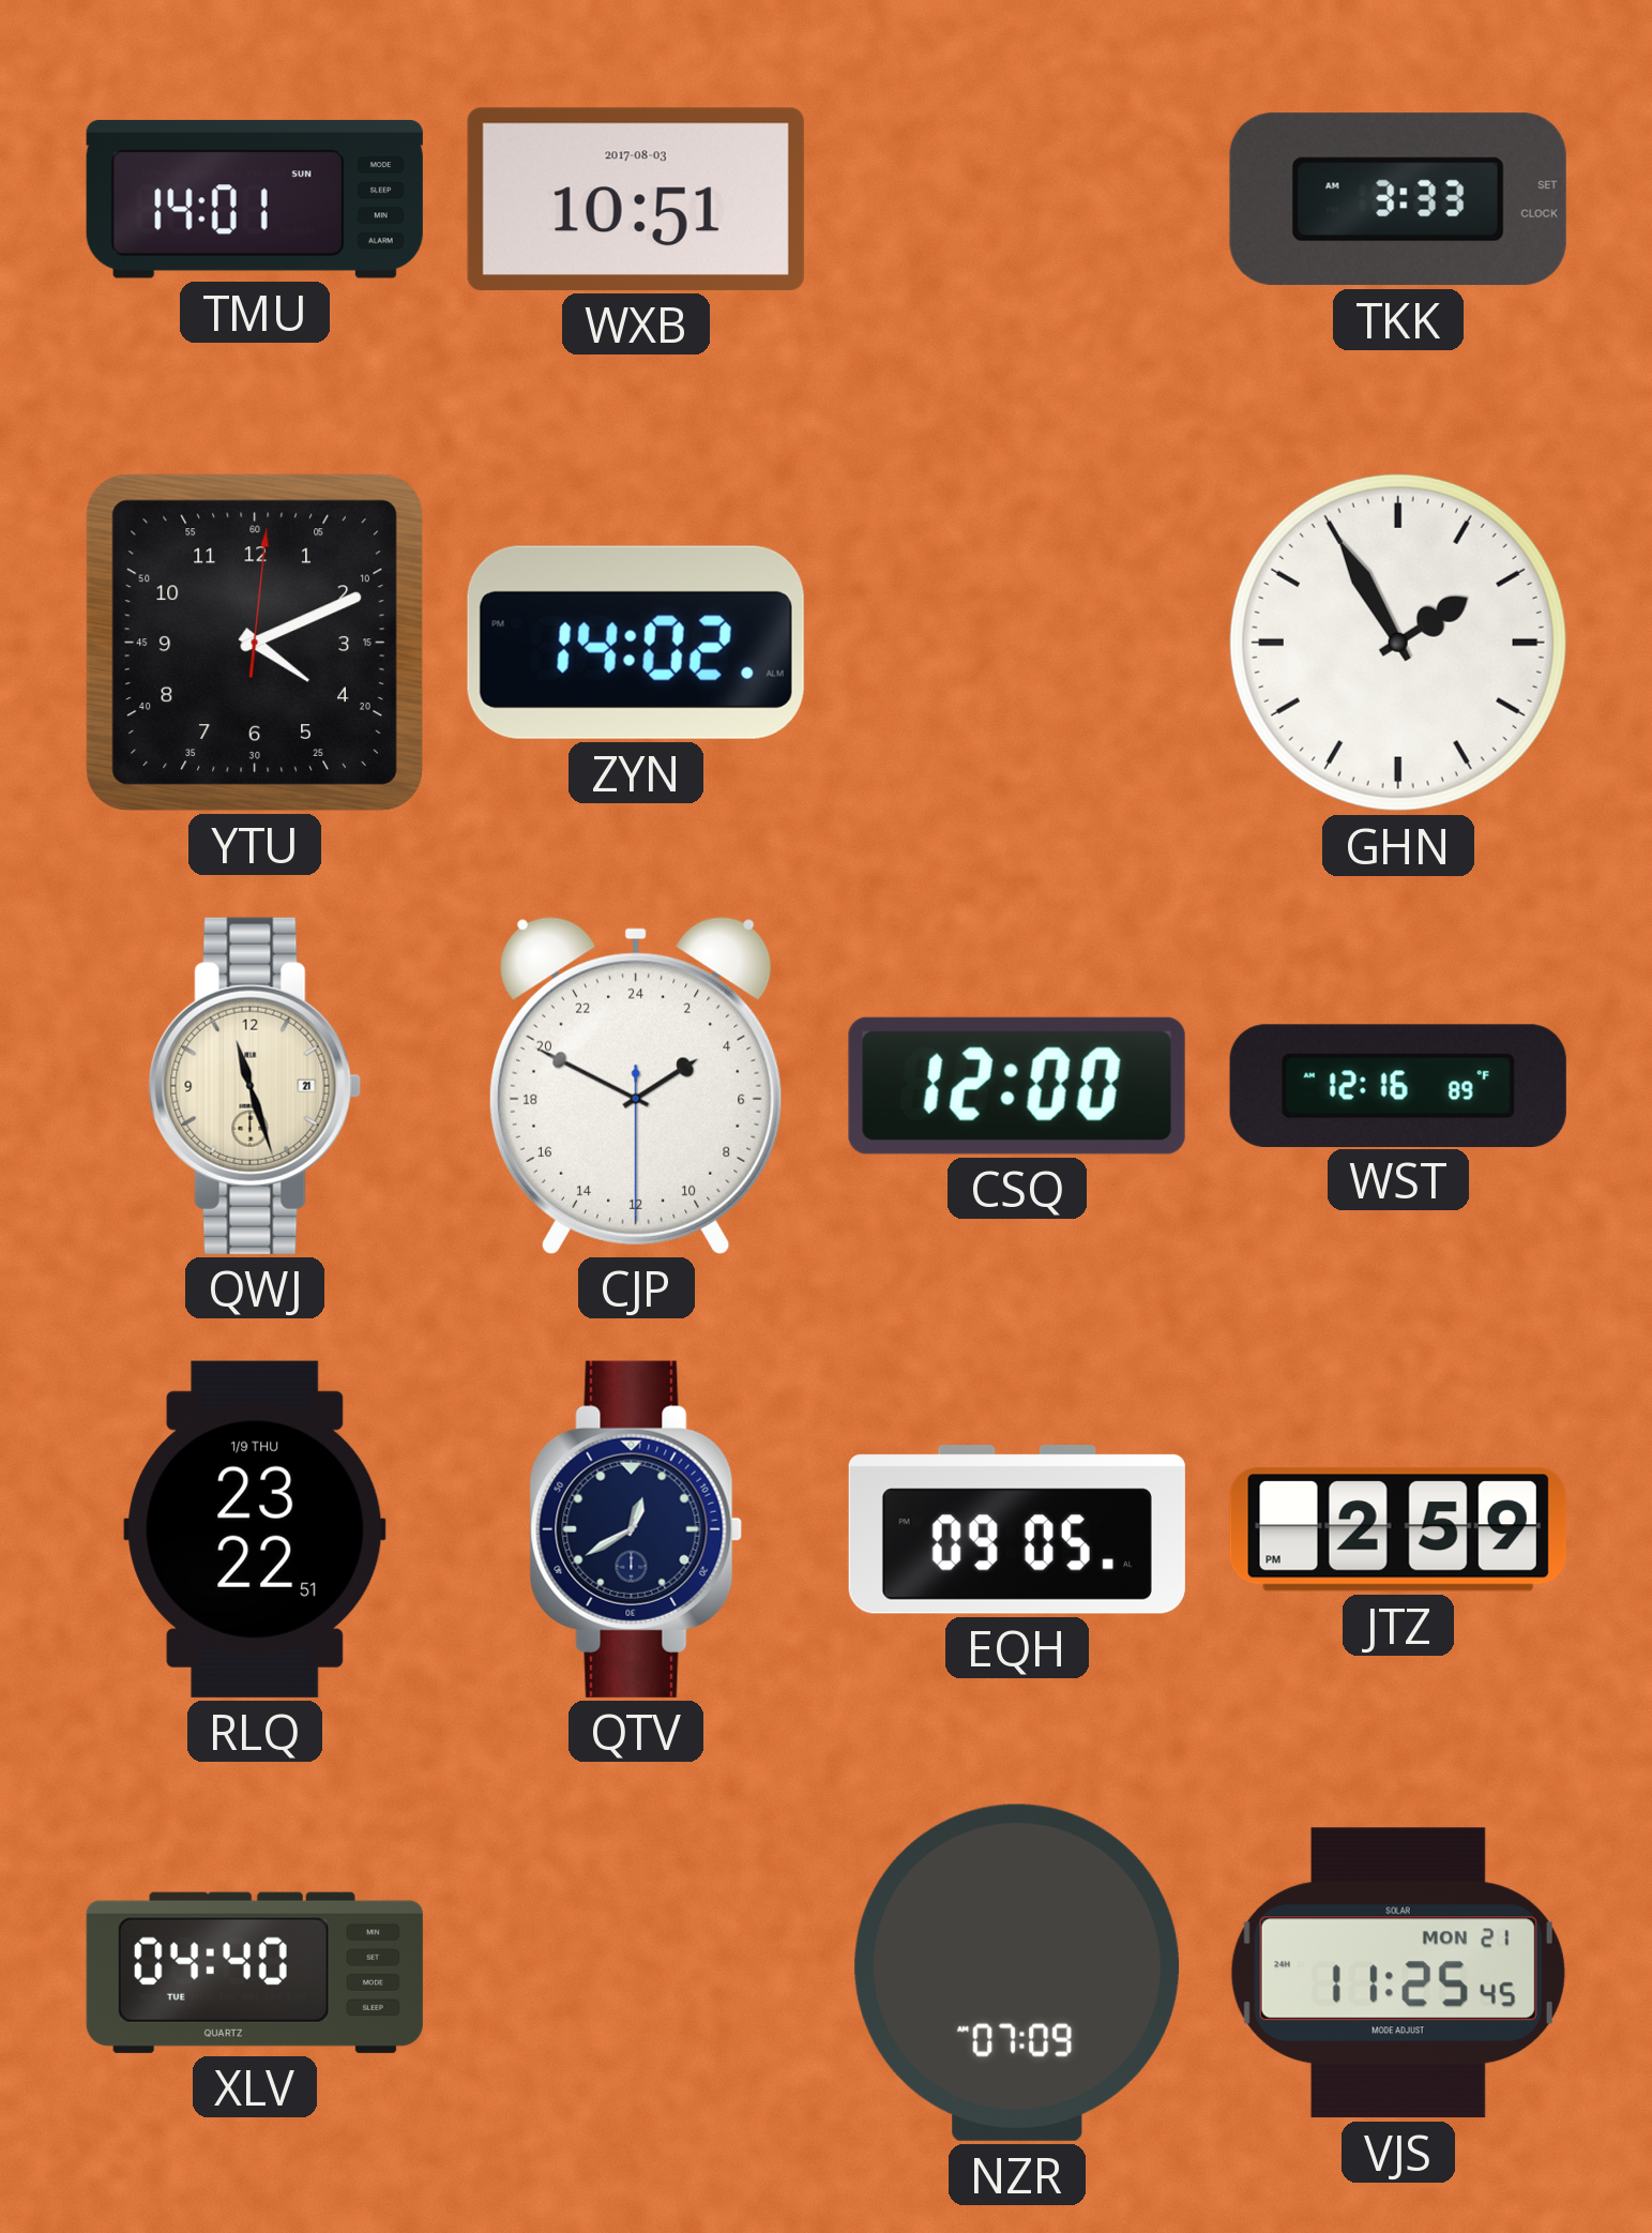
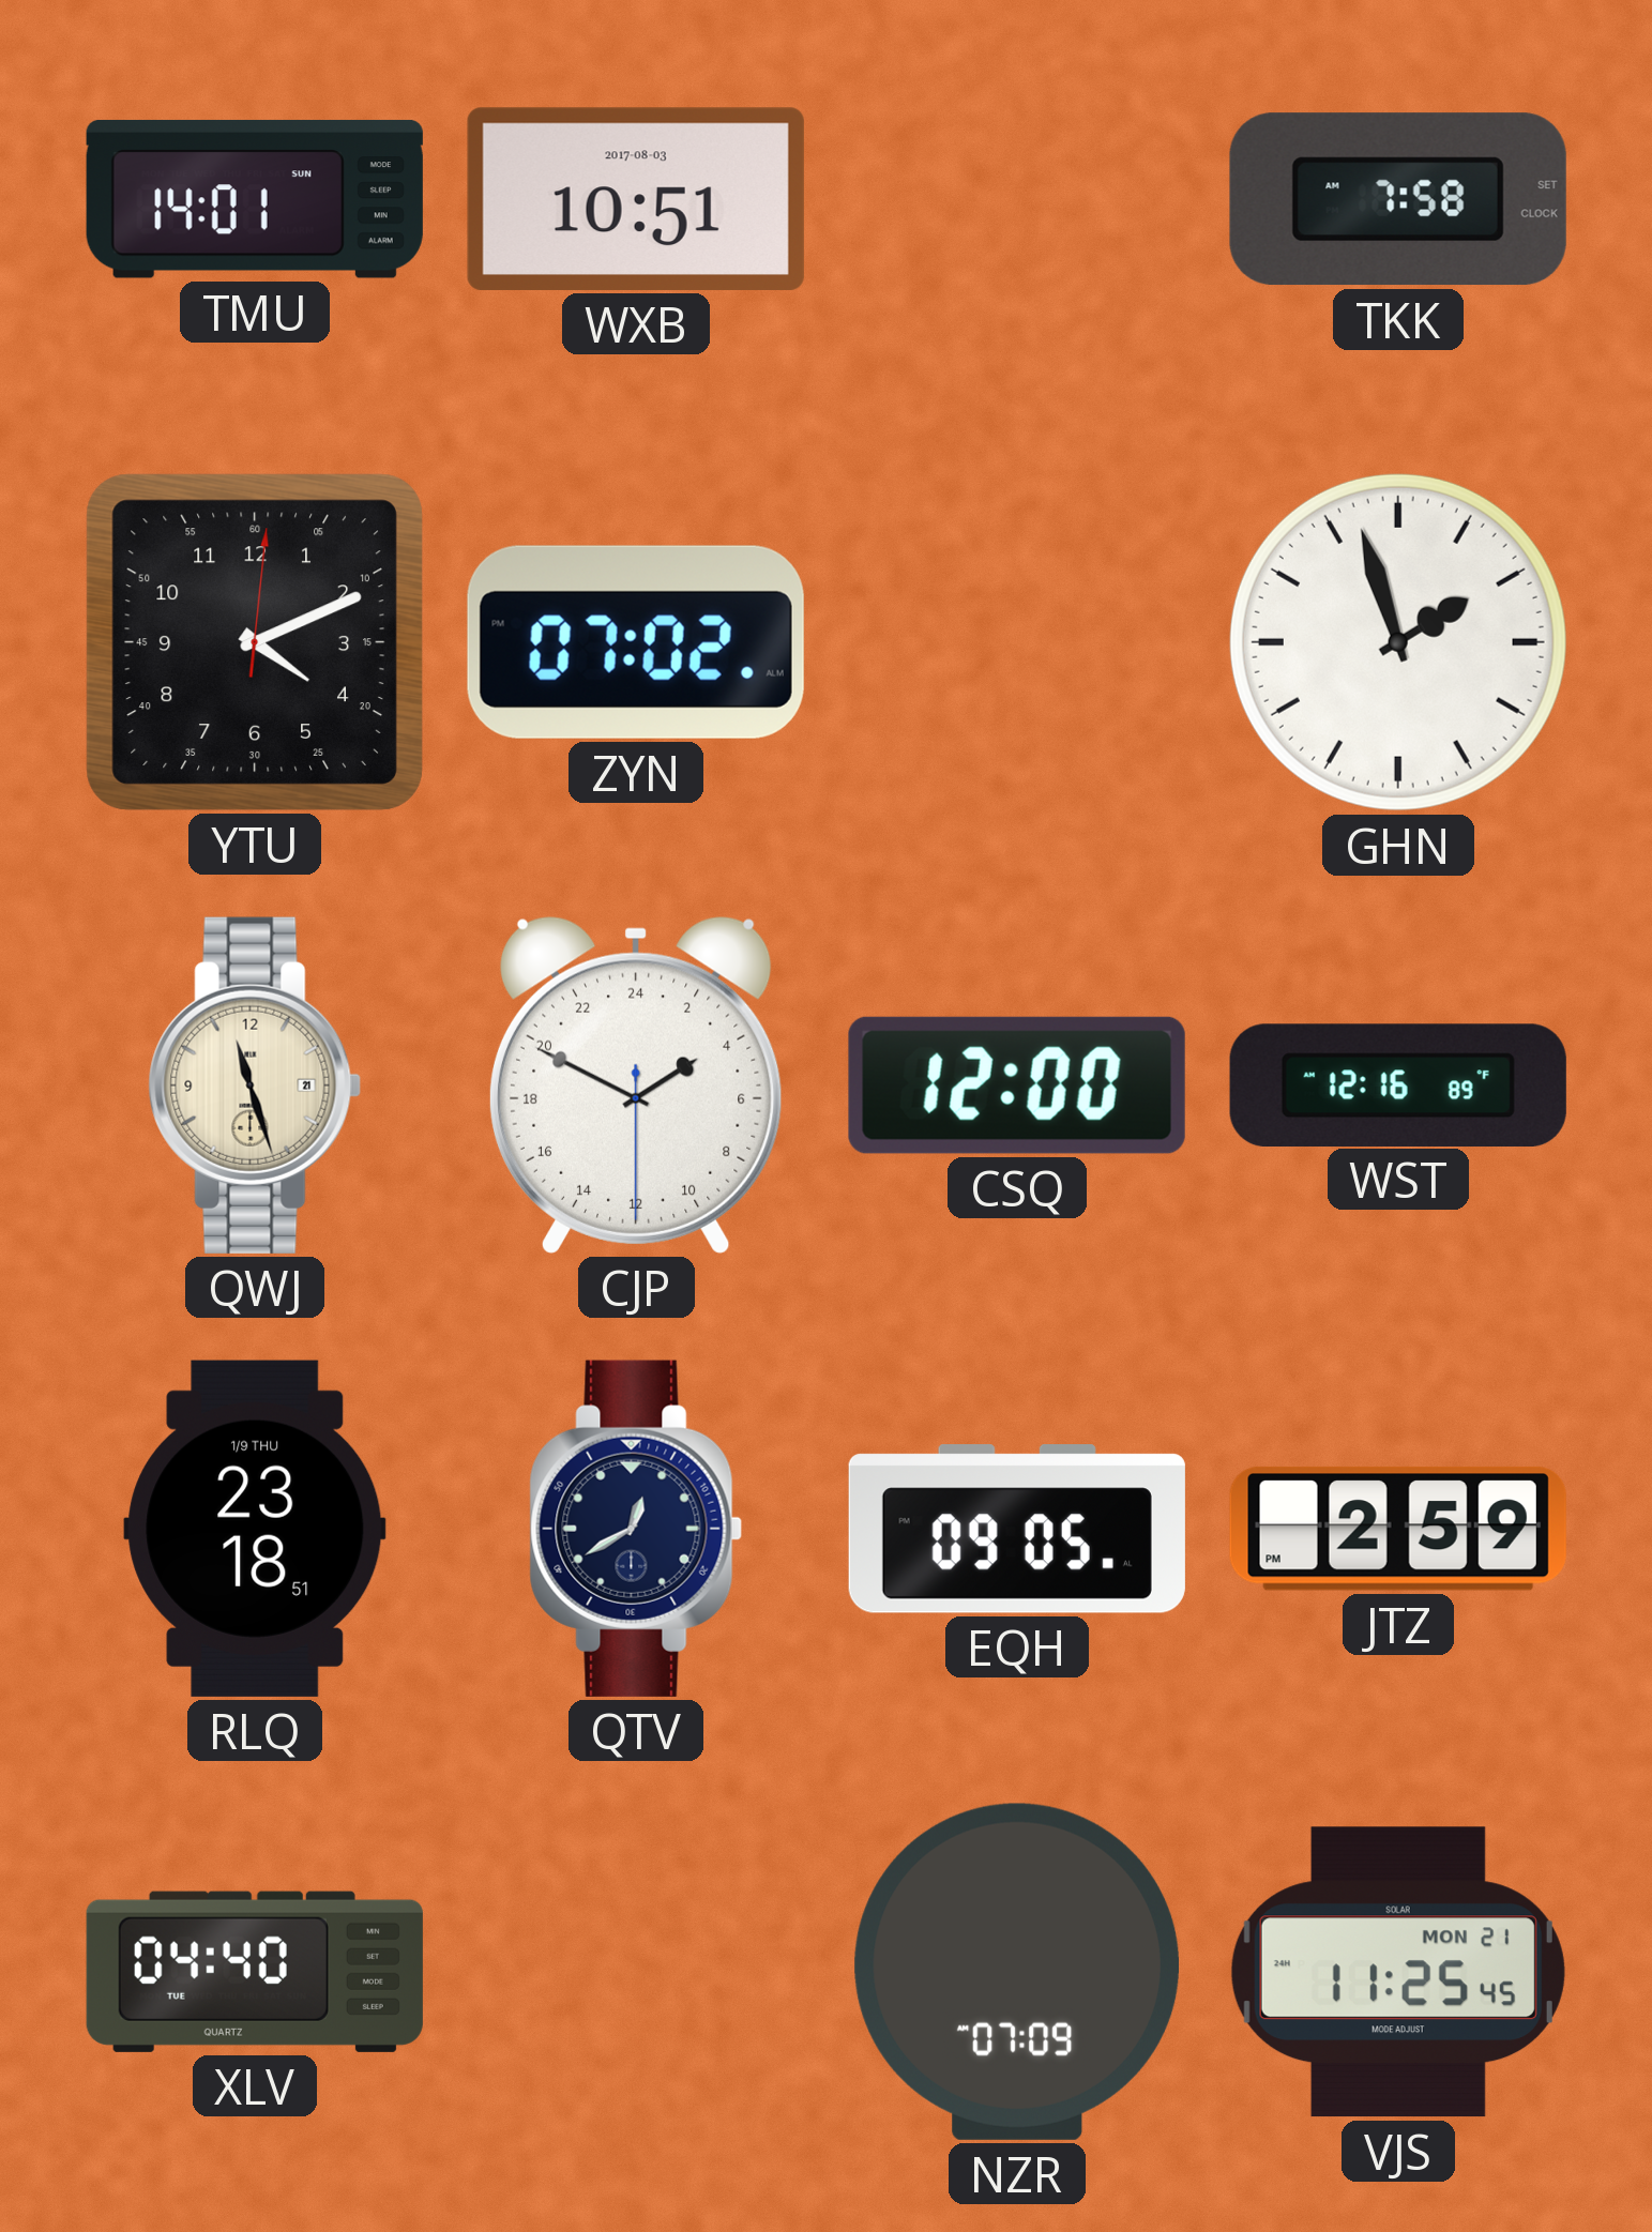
TKK: 3:33 -> 7:58
ZYN: 14:02 -> 07:02
GHN: 1:55 -> 1:57
RLQ: 23:22 -> 23:18
